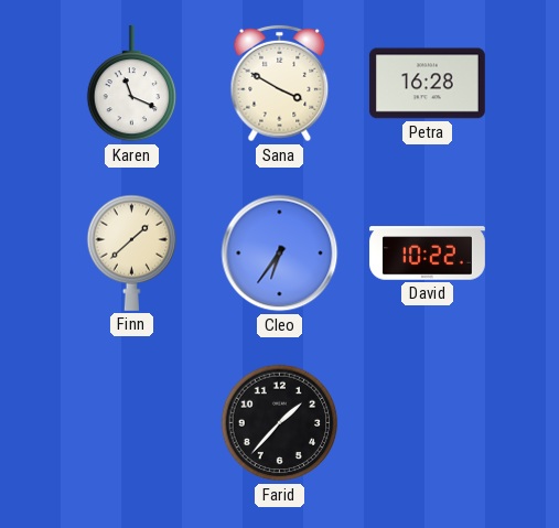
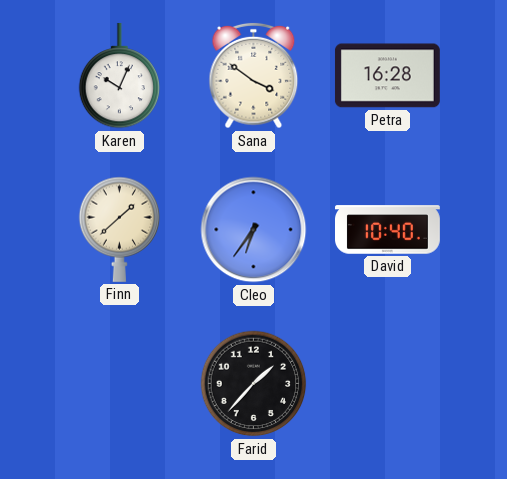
Karen: 11:19 -> 10:04
Sana: 3:50 -> 3:51
David: 10:22 -> 10:40
